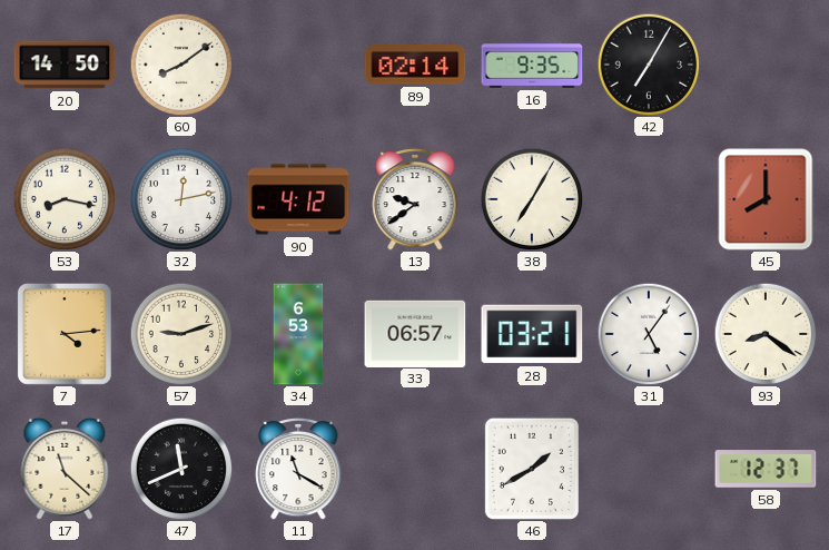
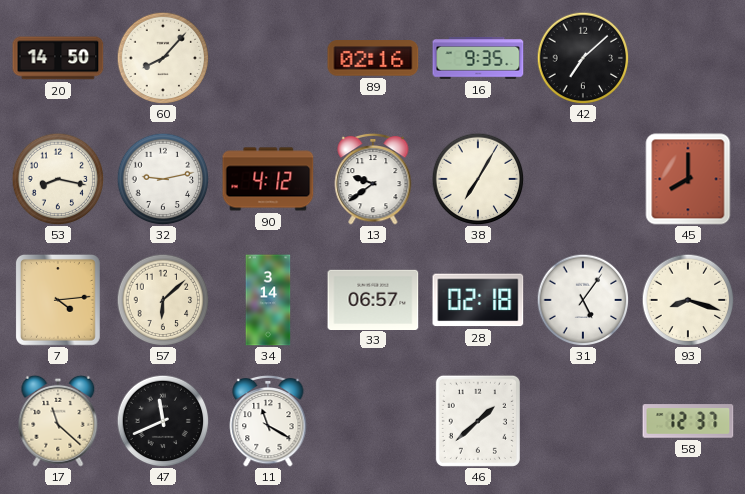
60: 8:09 -> 8:07
89: 02:14 -> 02:16
42: 7:05 -> 7:08
32: 12:13 -> 9:13
57: 9:12 -> 6:08
34: 6:53 -> 3:14
28: 03:21 -> 02:18
93: 8:21 -> 8:18
46: 1:40 -> 1:38
